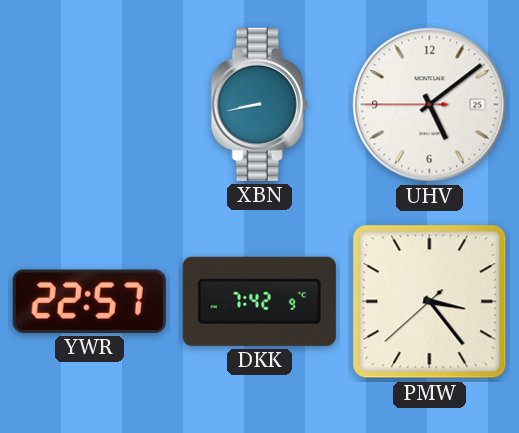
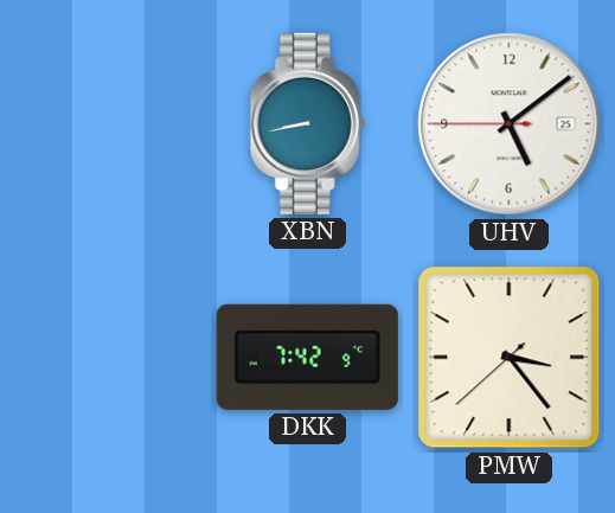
YWR: 22:57 -> none
